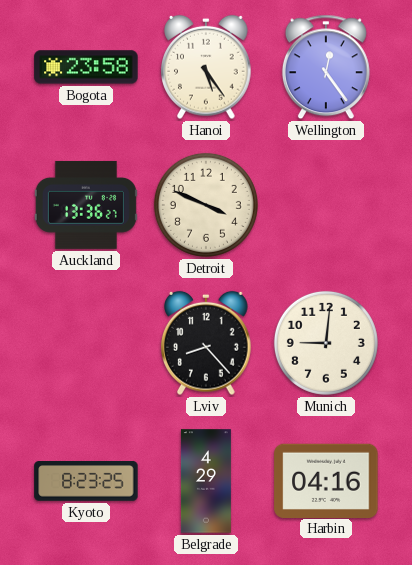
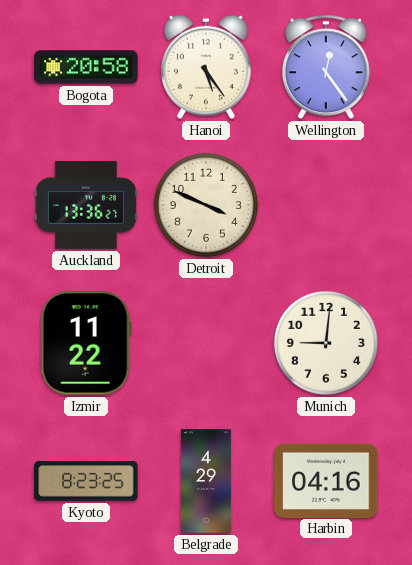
Bogota: 23:58 -> 20:58
Izmir: none -> 11:22
Lviv: 8:23 -> none
